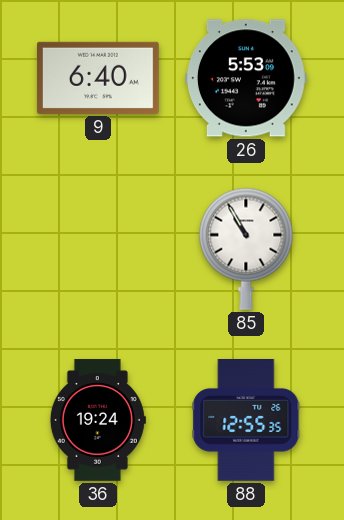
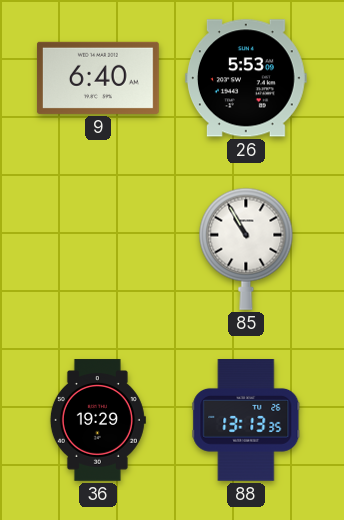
36: 19:24 -> 19:29
88: 12:55 -> 13:13
